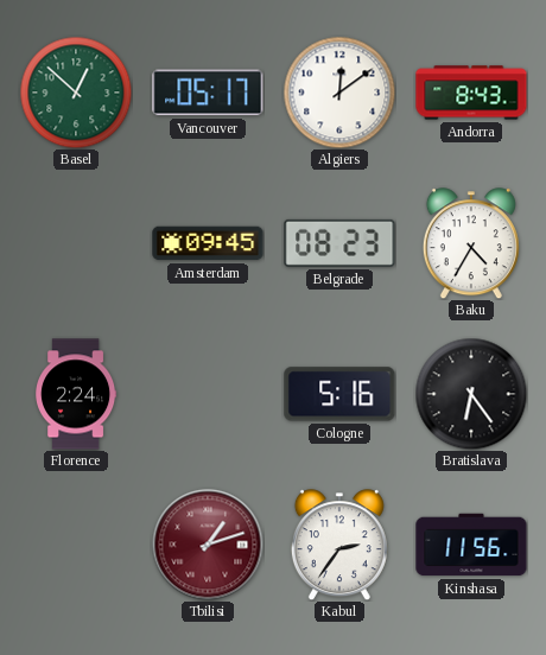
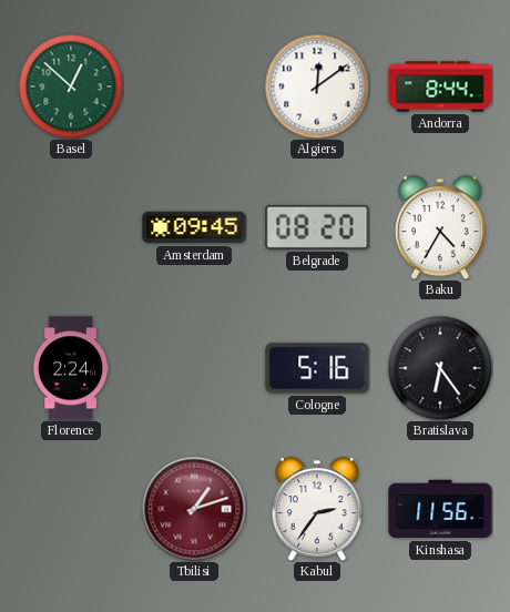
Vancouver: 05:17 -> none
Andorra: 8:43 -> 8:44
Belgrade: 08:23 -> 08:20
